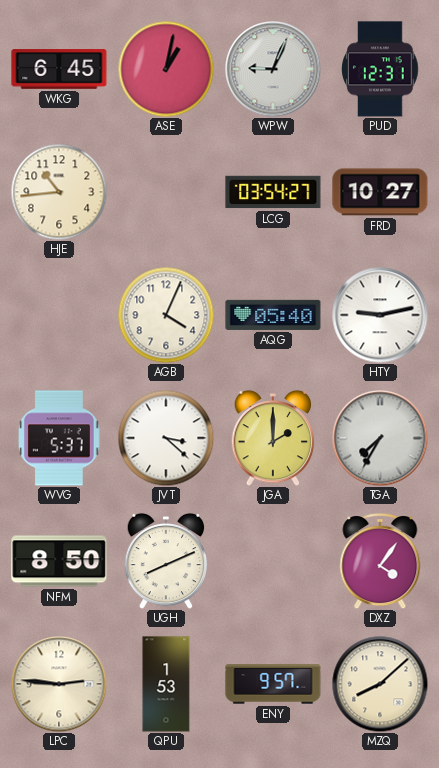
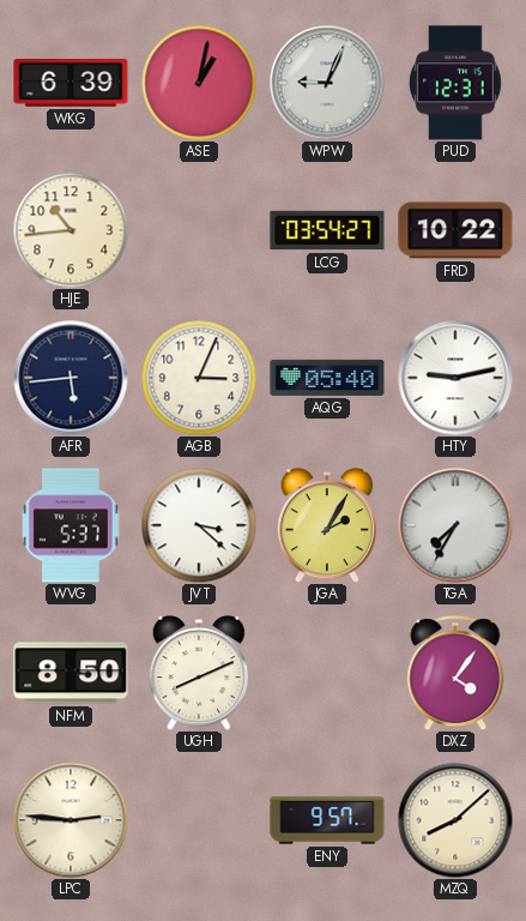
WKG: 6:45 -> 6:39
FRD: 10:27 -> 10:22
AFR: none -> 5:44
AGB: 4:04 -> 3:04
JGA: 2:00 -> 2:05
QPU: 1:53 -> none
